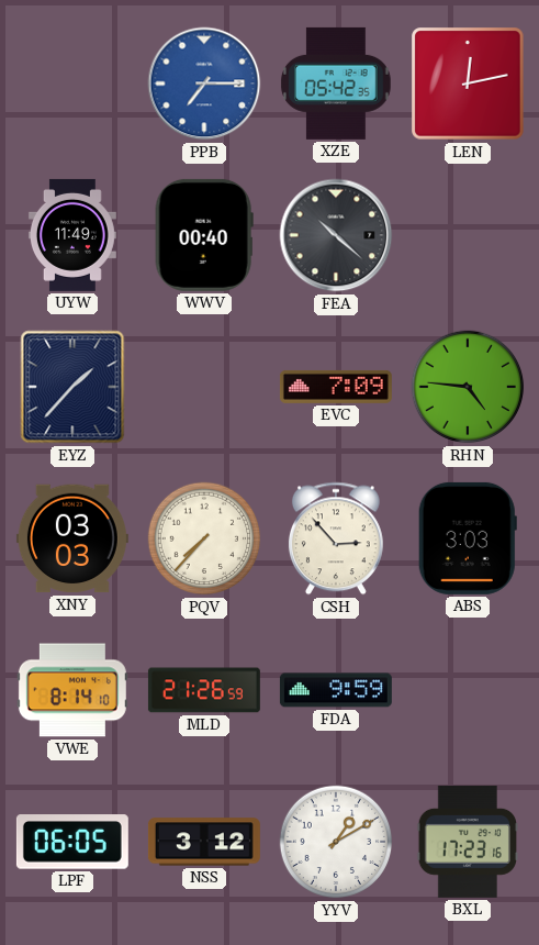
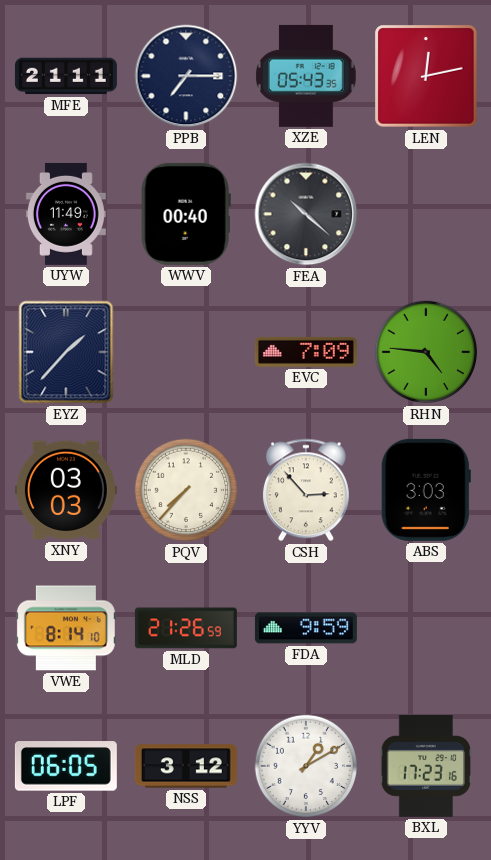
MFE: none -> 21:11
PPB dial: blue -> navy
XZE: 05:42 -> 05:43
